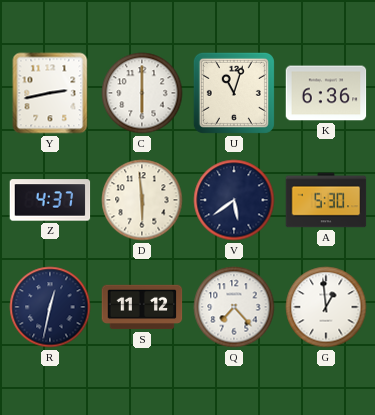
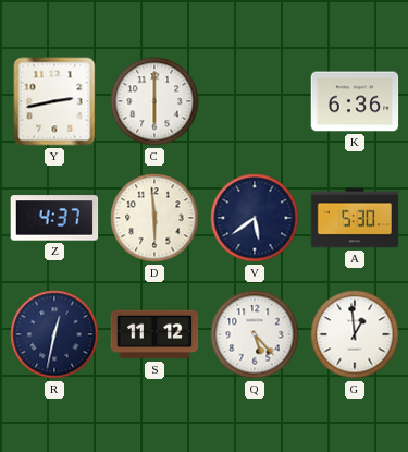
U: 11:03 -> none
Q: 7:23 -> 5:23
